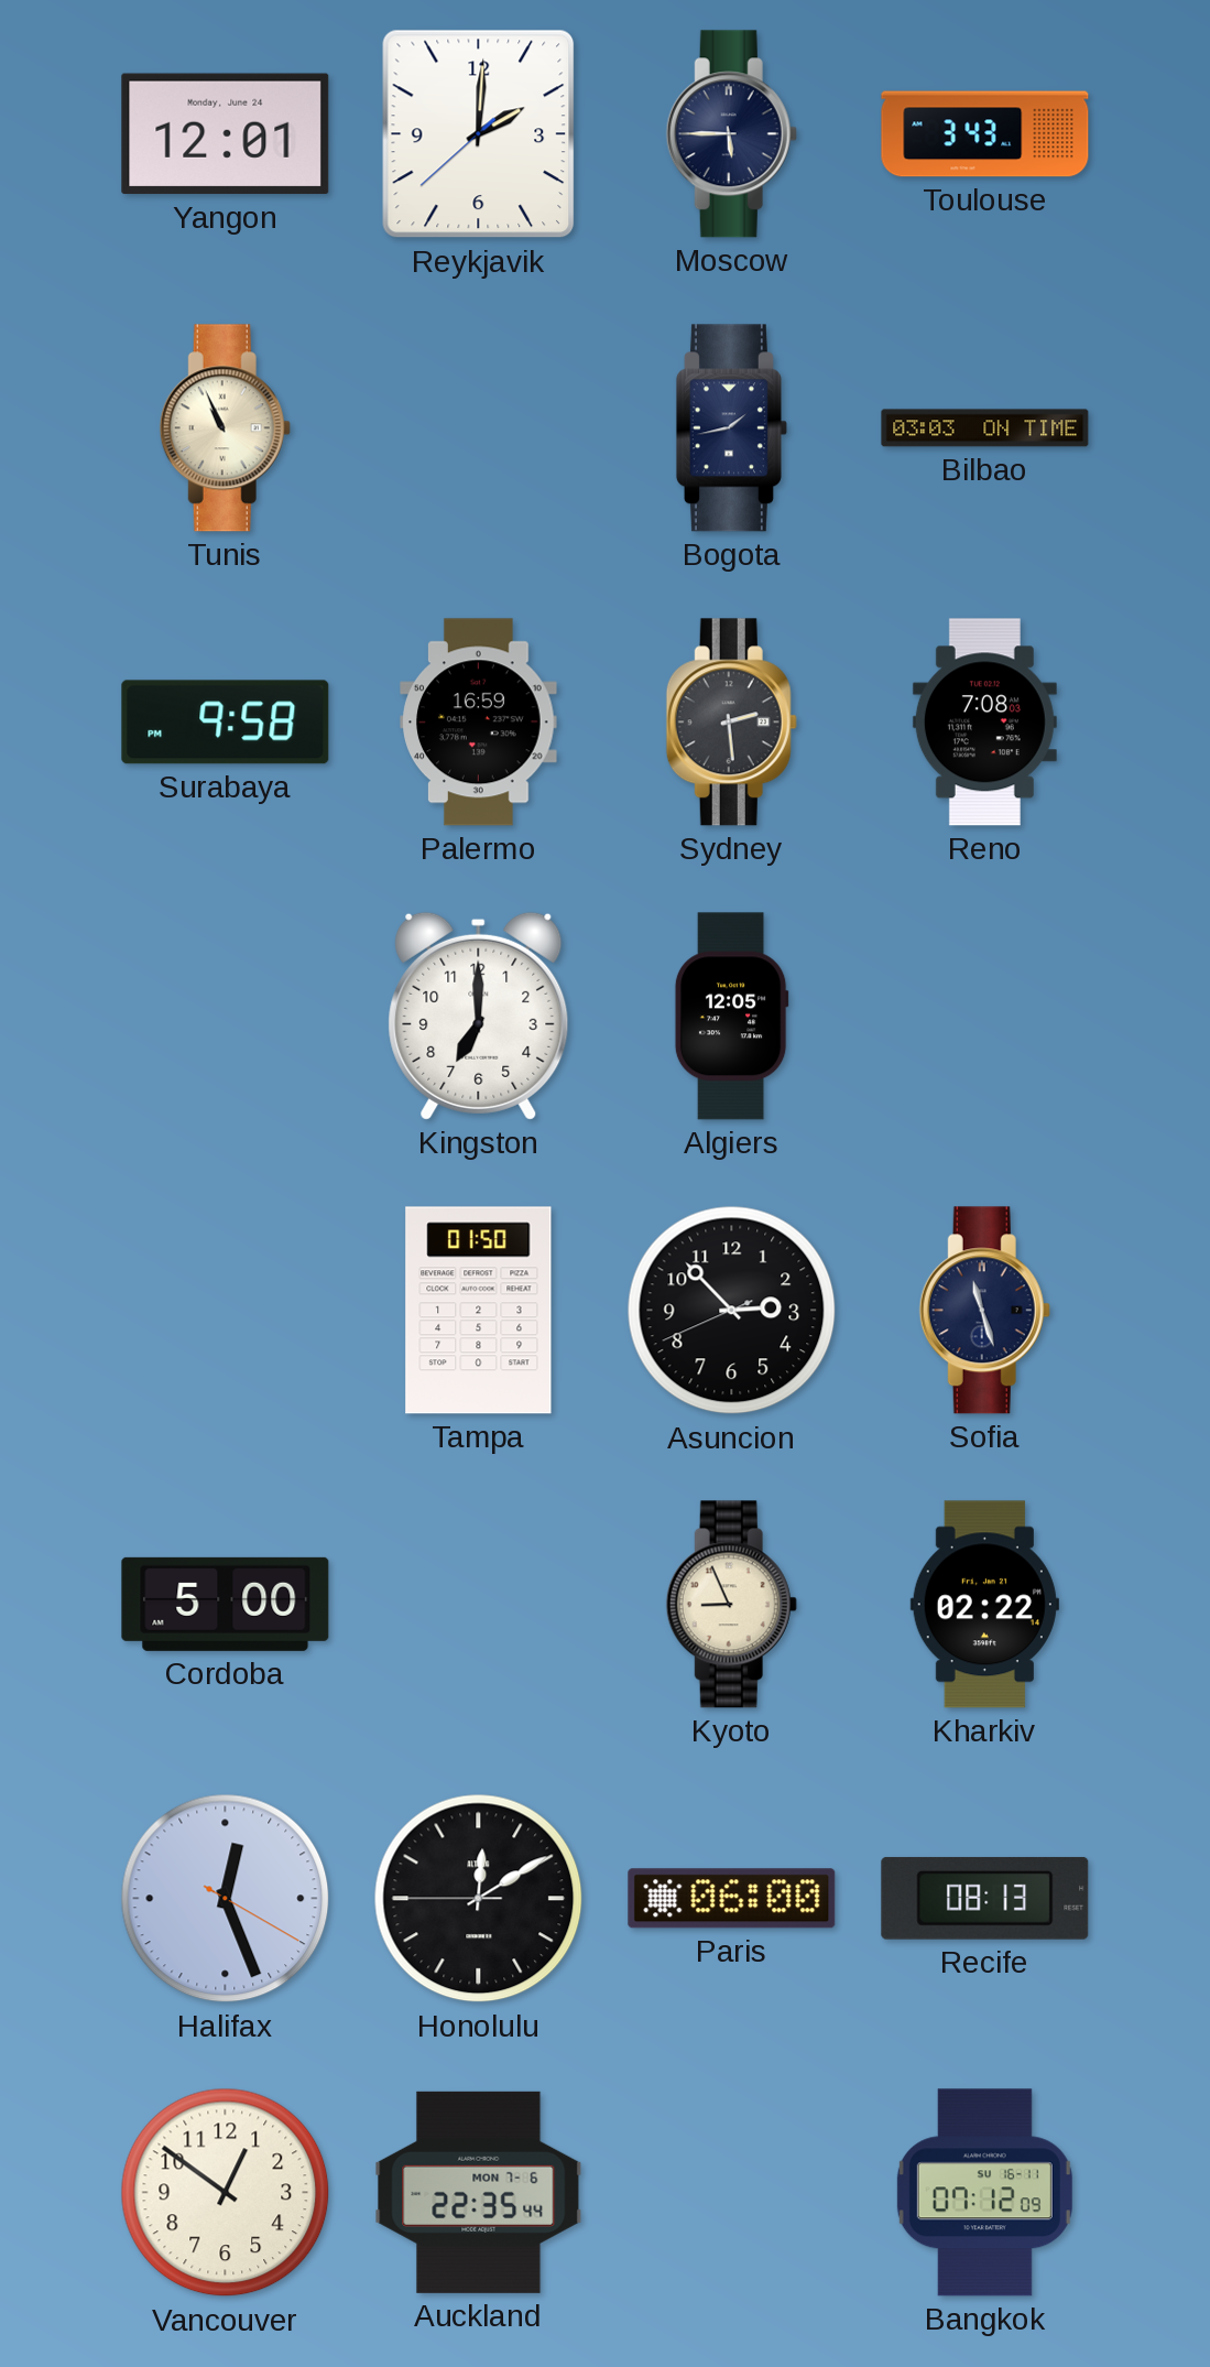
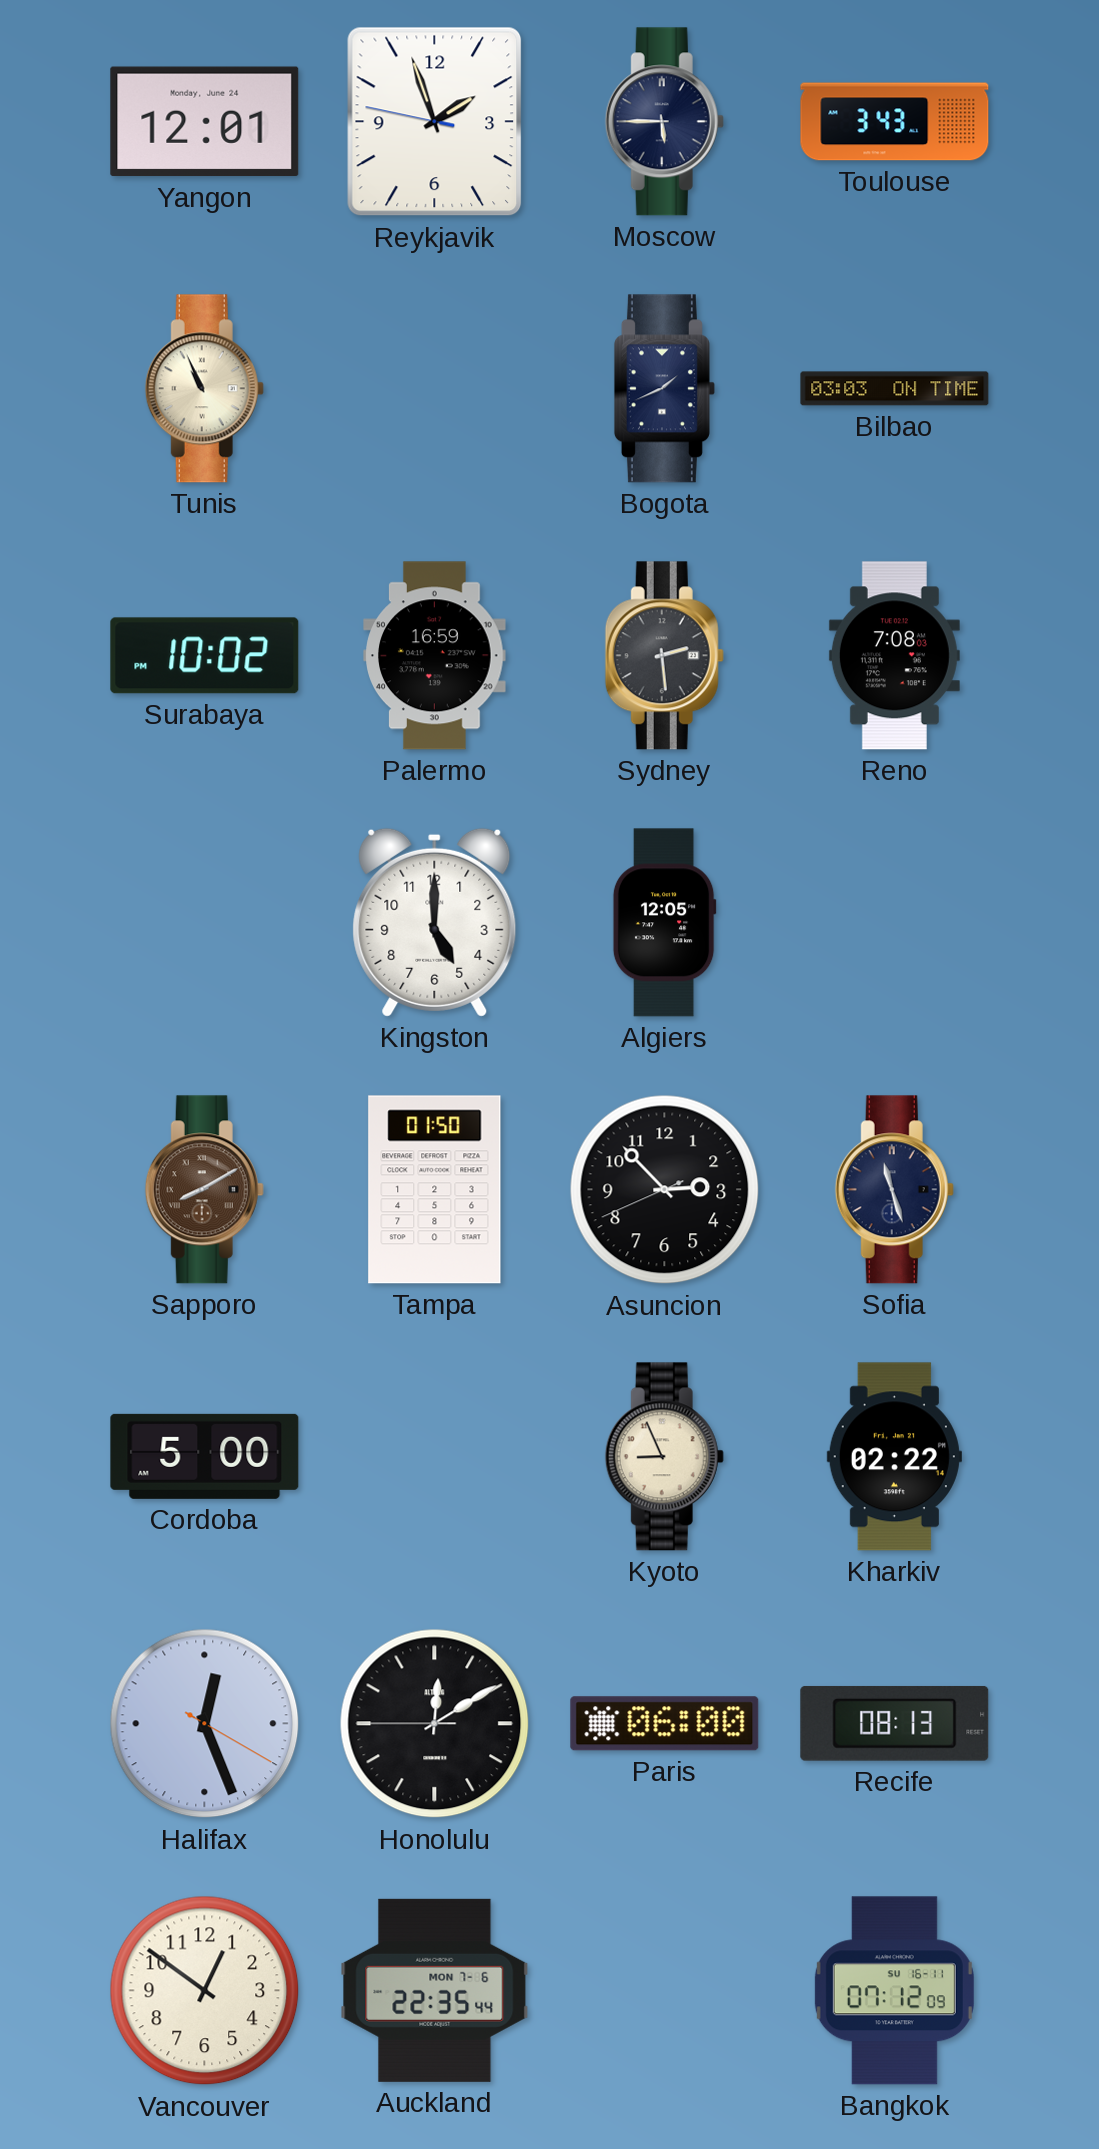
Reykjavik: 2:00 -> 1:56
Bogota: 1:43 -> 1:41
Surabaya: 9:58 -> 10:02
Kingston: 7:00 -> 5:00
Sapporo: none -> 8:10
